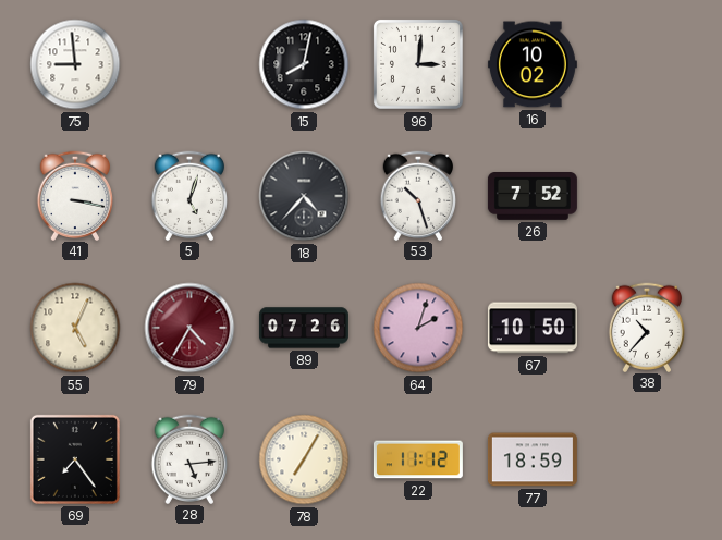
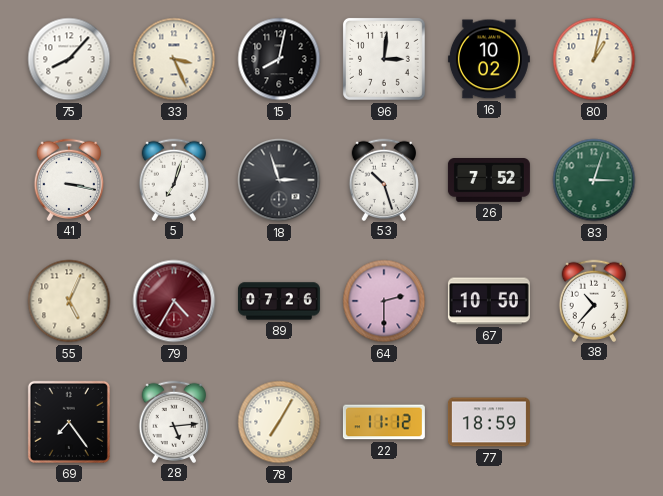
75: 8:59 -> 8:07
33: none -> 3:26
80: none -> 1:02
5: 5:03 -> 7:03
18: 4:37 -> 2:57
83: none -> 3:03
64: 2:03 -> 2:30
